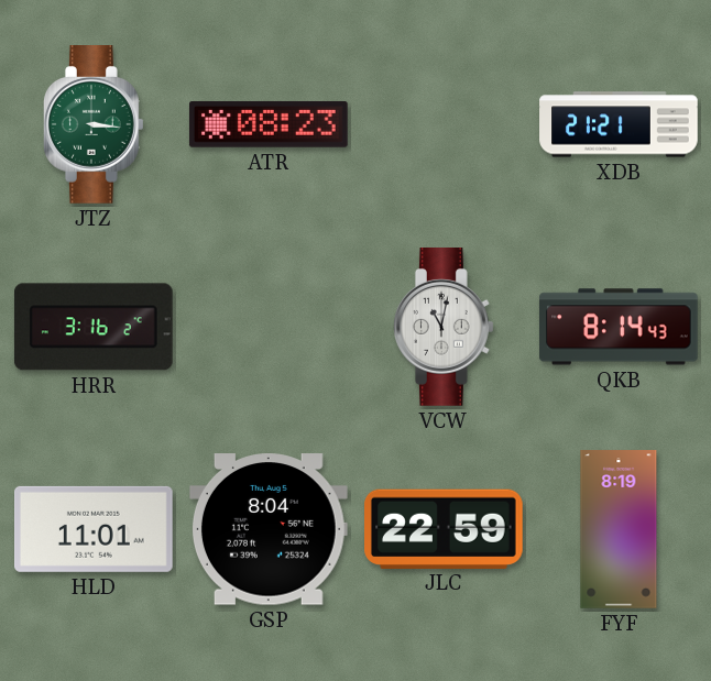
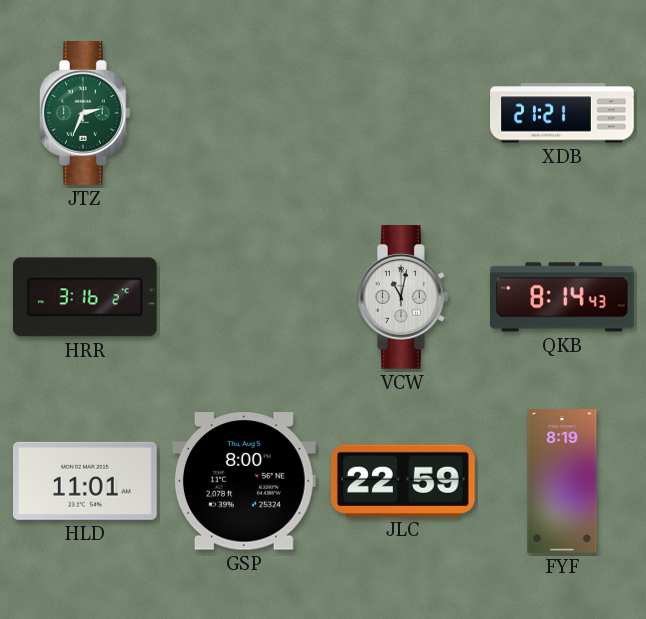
JTZ: 3:16 -> 2:34
ATR: 08:23 -> none
GSP: 8:04 -> 8:00
